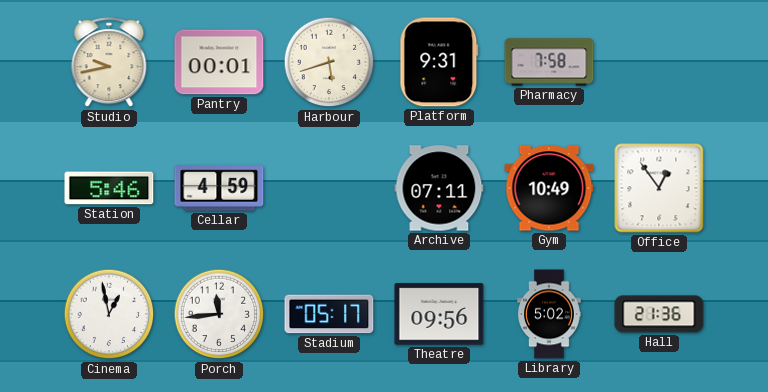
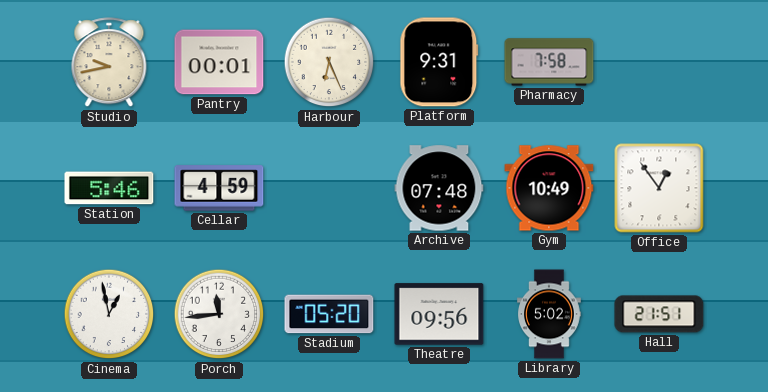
Harbour: 5:42 -> 6:26
Archive: 07:11 -> 07:48
Stadium: 05:17 -> 05:20
Hall: 21:36 -> 21:51
